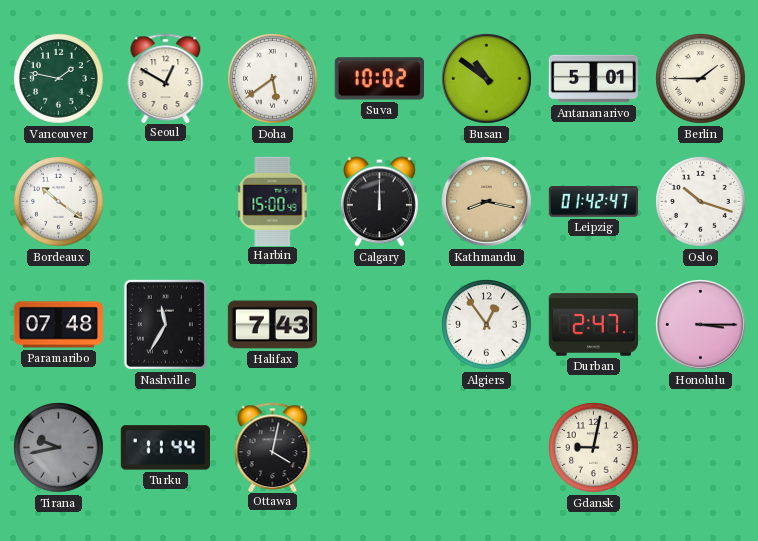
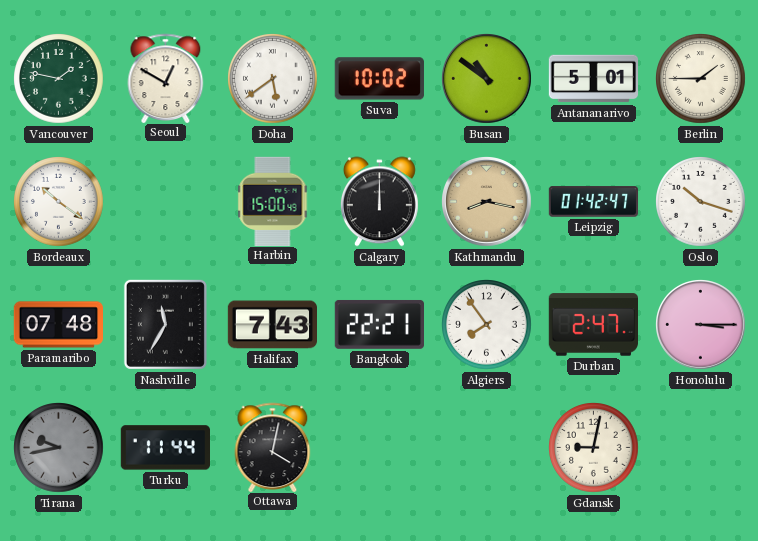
Bangkok: none -> 22:21
Algiers: 12:54 -> 7:54
